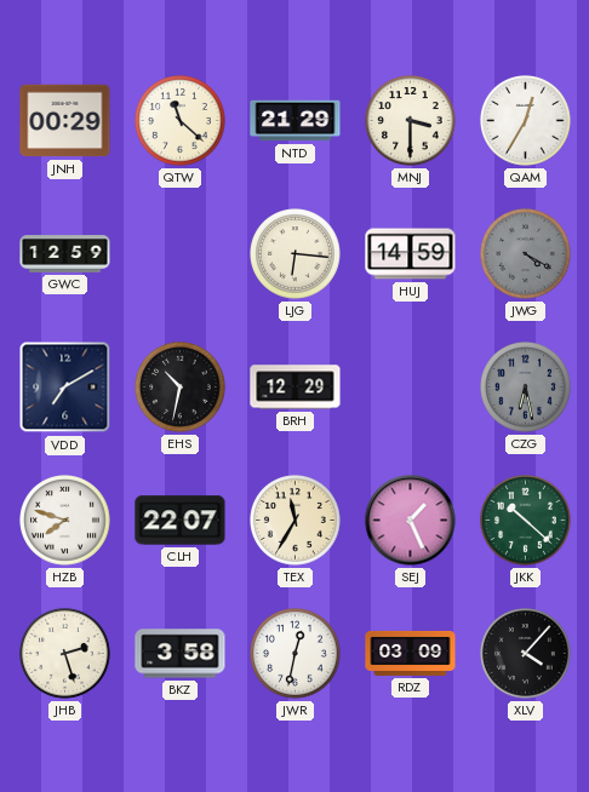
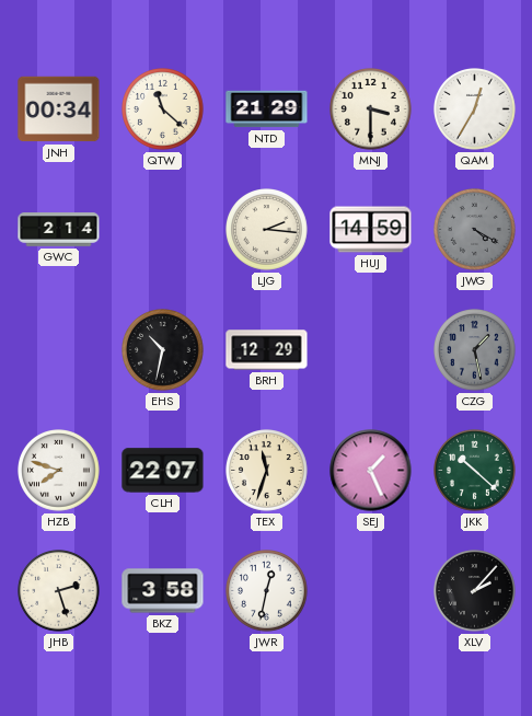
JNH: 00:29 -> 00:34
GWC: 12:59 -> 2:14
LJG: 6:16 -> 2:16
VDD: 7:10 -> none
CZG: 6:28 -> 1:28
TEX: 11:35 -> 11:33
RDZ: 03:09 -> none
XLV: 4:07 -> 2:07
